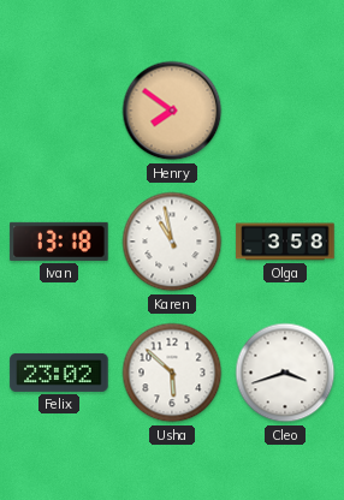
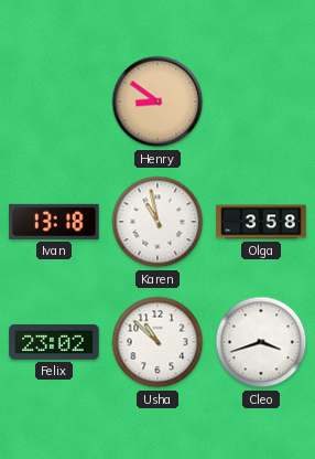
Henry: 7:51 -> 8:51
Usha: 5:52 -> 10:52
